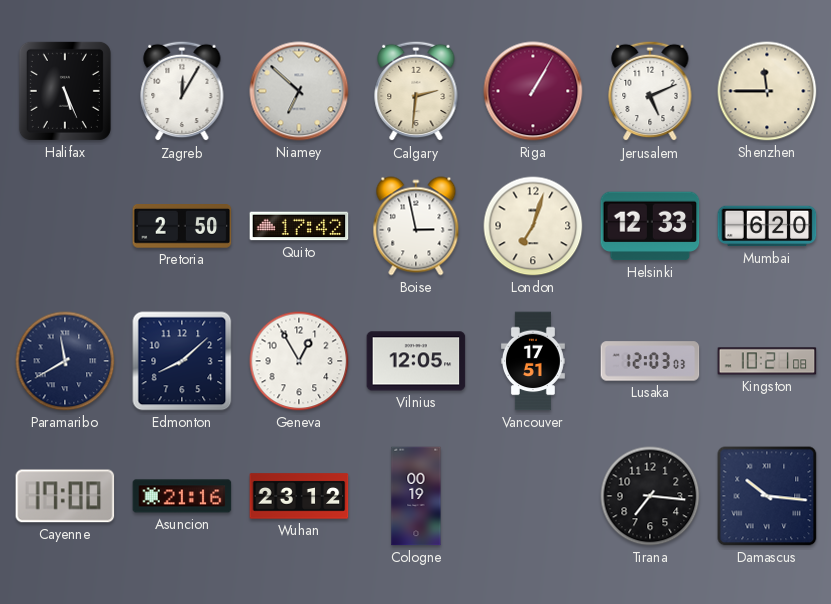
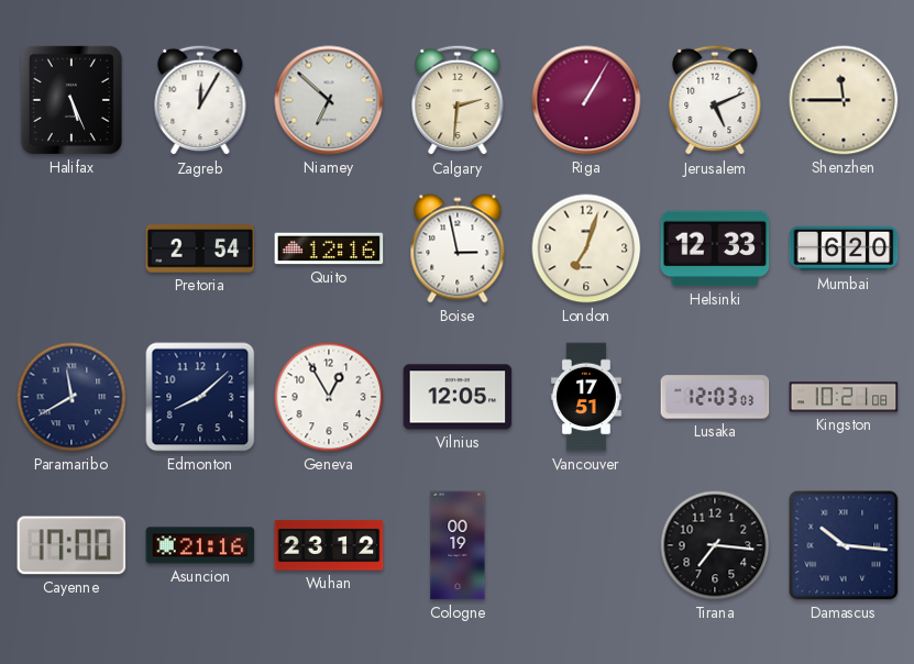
Pretoria: 2:50 -> 2:54
Quito: 17:42 -> 12:16
